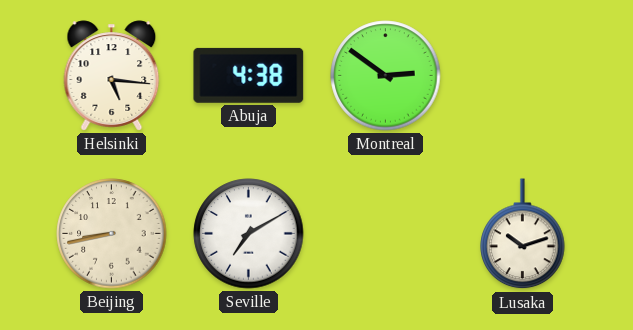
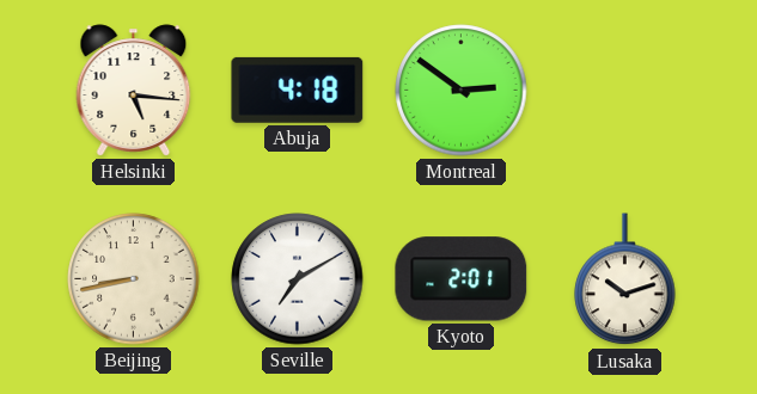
Abuja: 4:38 -> 4:18
Kyoto: none -> 2:01
